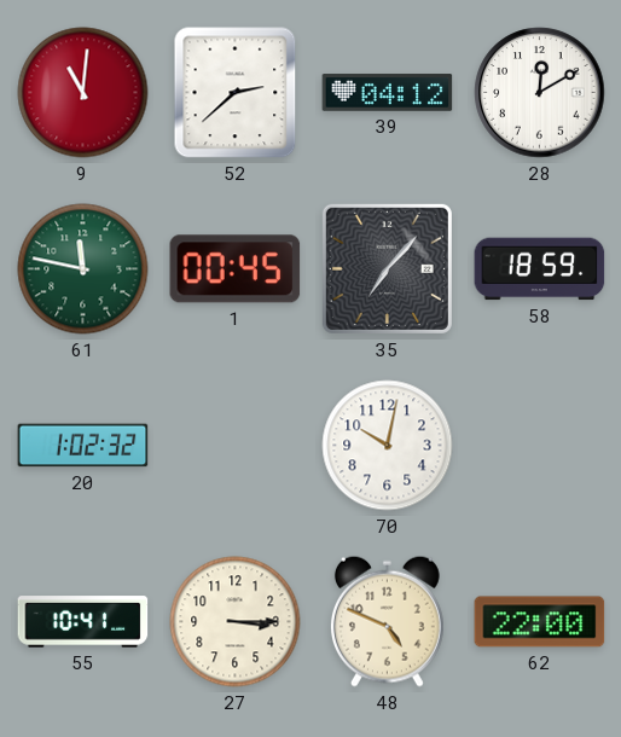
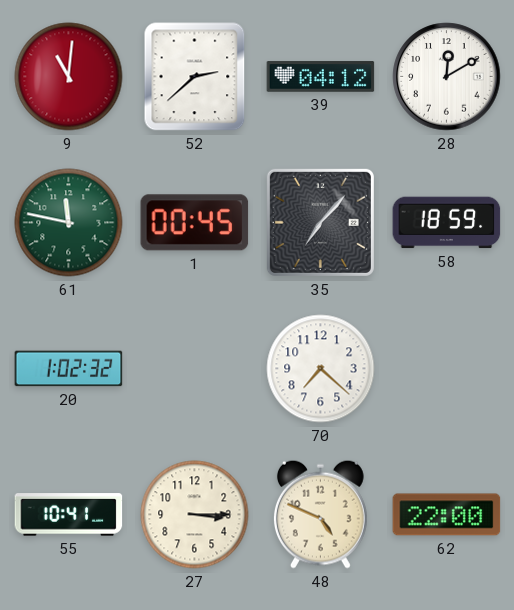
70: 10:02 -> 7:22
